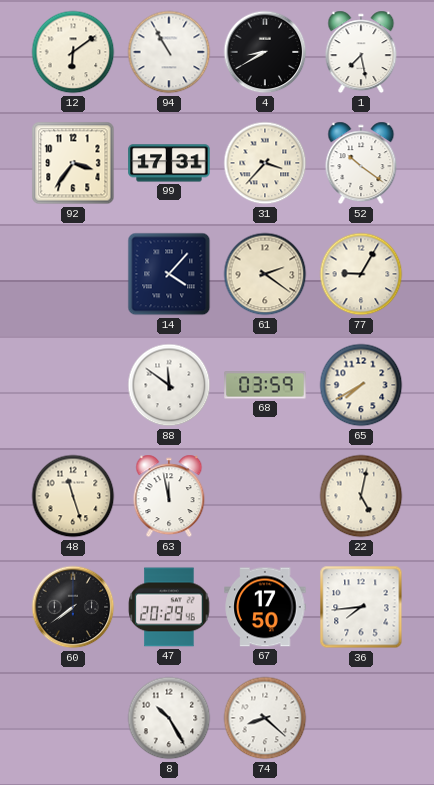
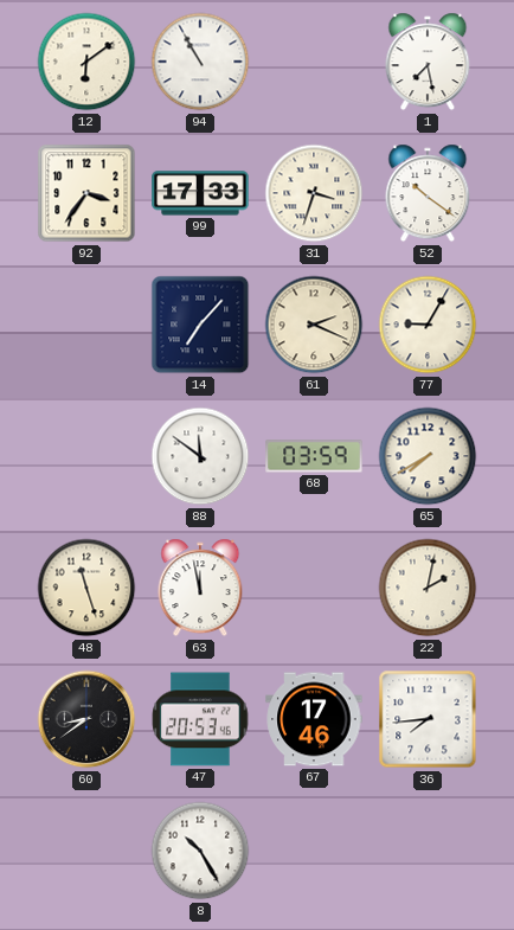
4: 8:40 -> none
99: 17:31 -> 17:33
31: 3:37 -> 3:33
14: 4:07 -> 7:07
61: 2:21 -> 2:19
22: 5:02 -> 2:02
60: 7:39 -> 8:39
47: 20:29 -> 20:53
67: 17:50 -> 17:46
74: 8:22 -> none
